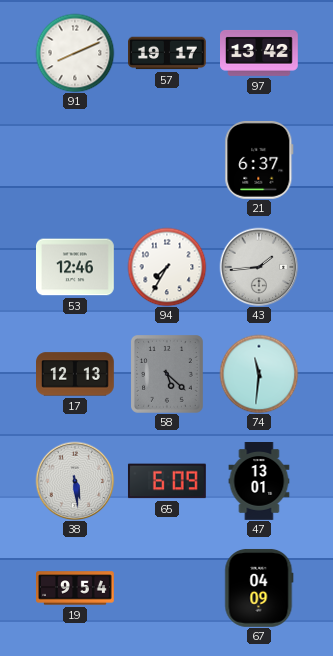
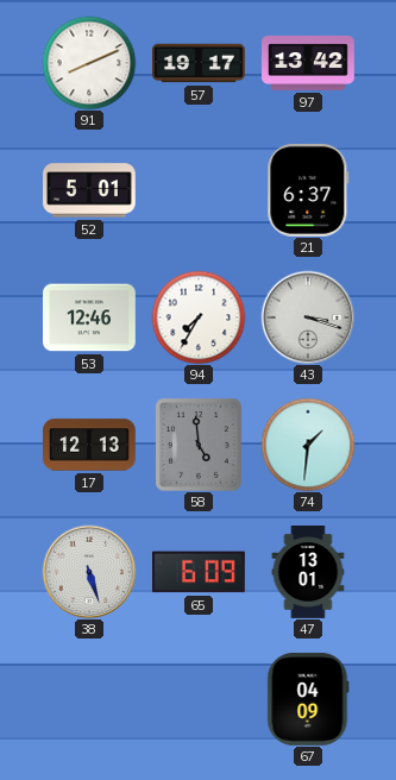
52: none -> 5:01
43: 1:44 -> 3:18
58: 5:22 -> 4:59
74: 11:31 -> 1:31
38: 5:29 -> 5:27
19: 9:54 -> none
